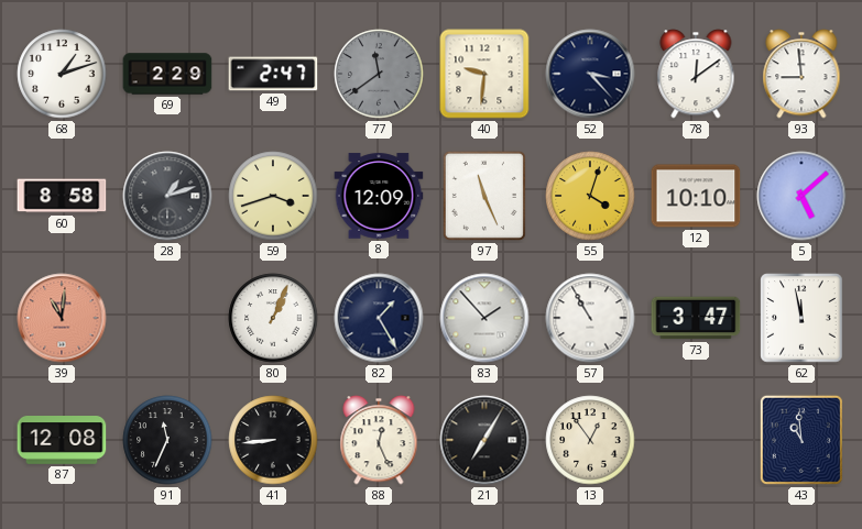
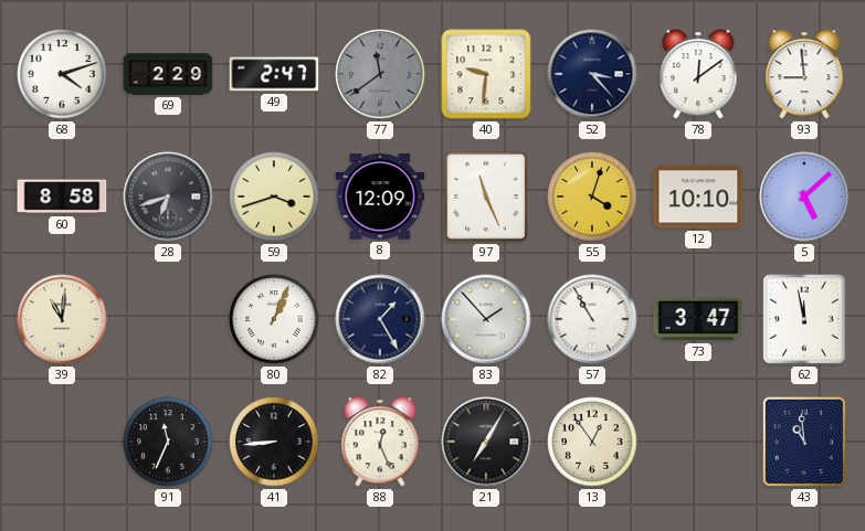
68: 1:12 -> 4:12
28: 1:12 -> 6:42
39 dial: salmon -> cream
87: 12:08 -> none
